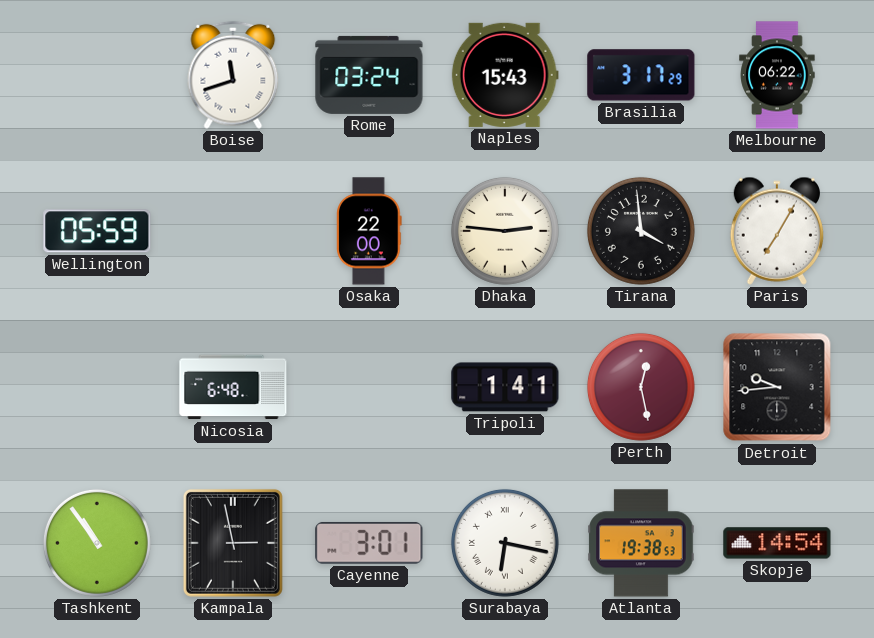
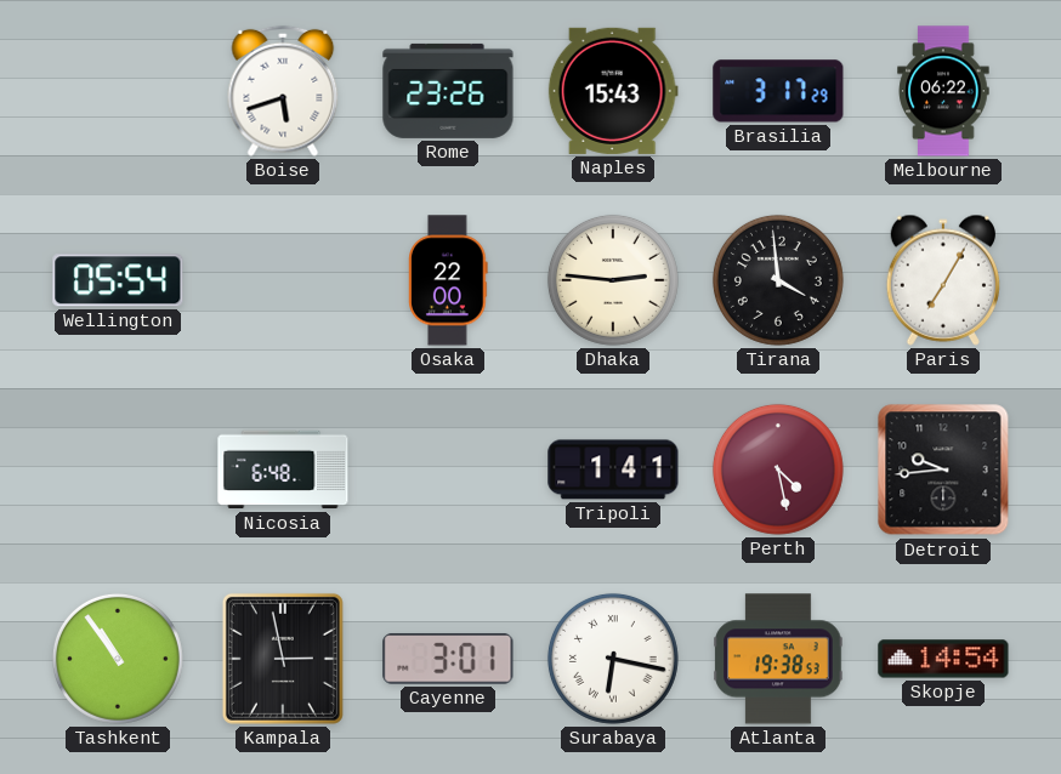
Boise: 11:42 -> 5:42
Rome: 03:24 -> 23:26
Wellington: 05:59 -> 05:54
Perth: 12:28 -> 4:28
